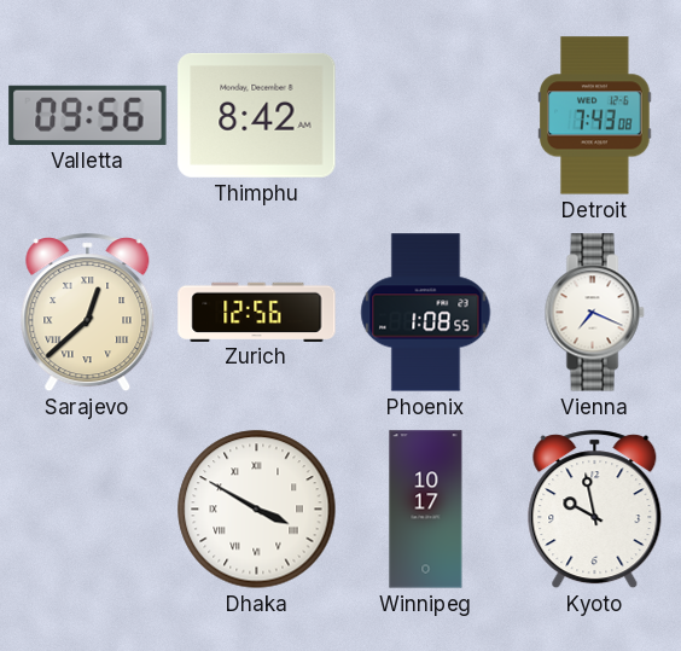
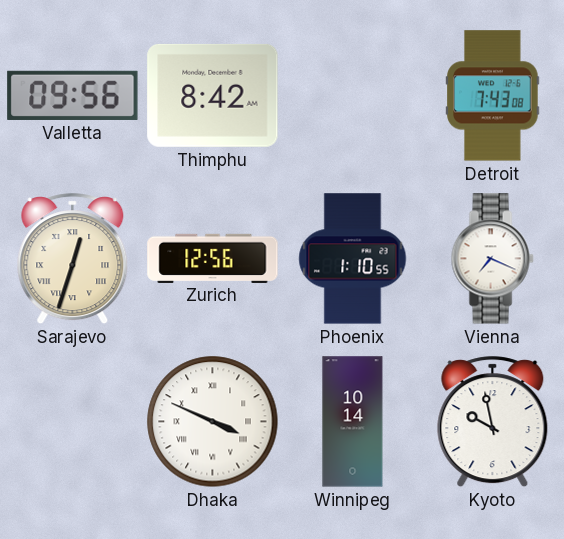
Sarajevo: 12:38 -> 12:33
Phoenix: 1:08 -> 1:10
Dhaka: 3:50 -> 3:49
Winnipeg: 10:17 -> 10:14
